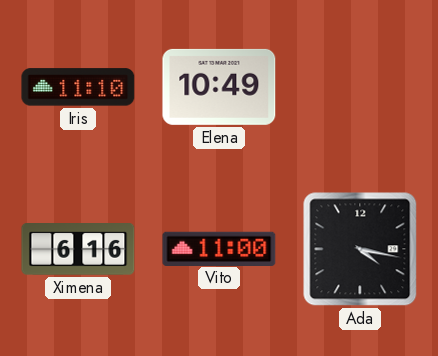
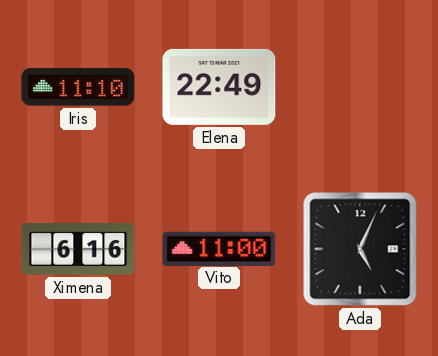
Elena: 10:49 -> 22:49
Ada: 4:17 -> 5:04
